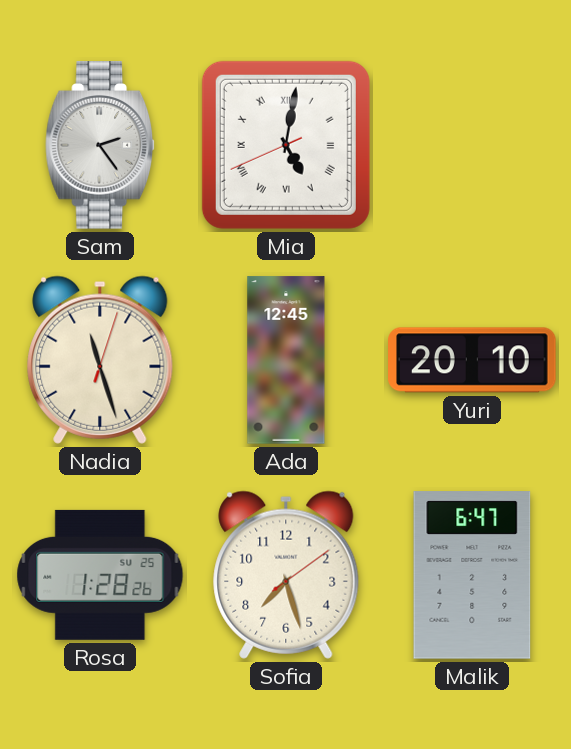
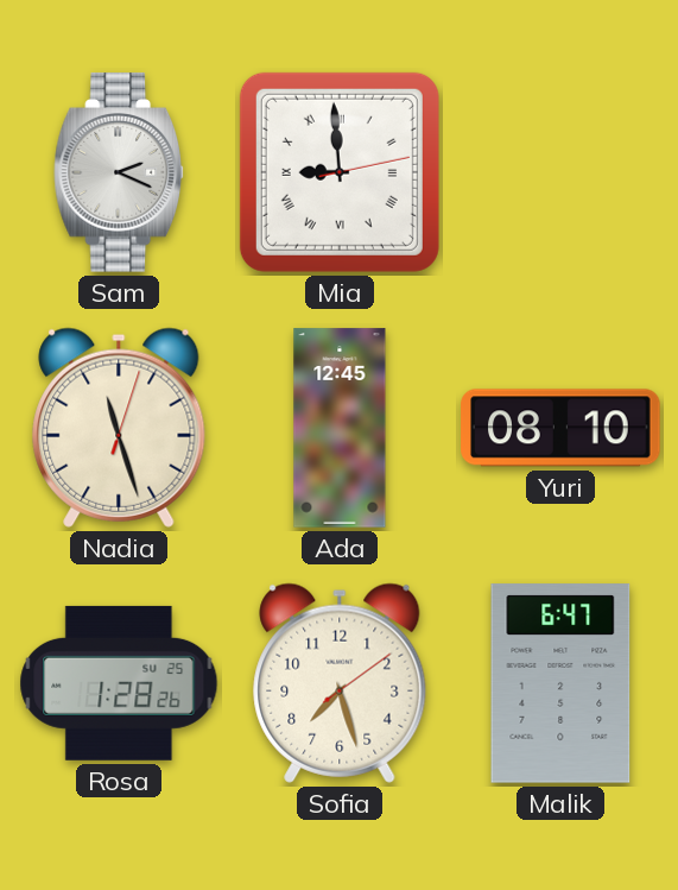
Sam: 2:24 -> 2:19
Mia: 5:01 -> 8:59
Yuri: 20:10 -> 08:10
